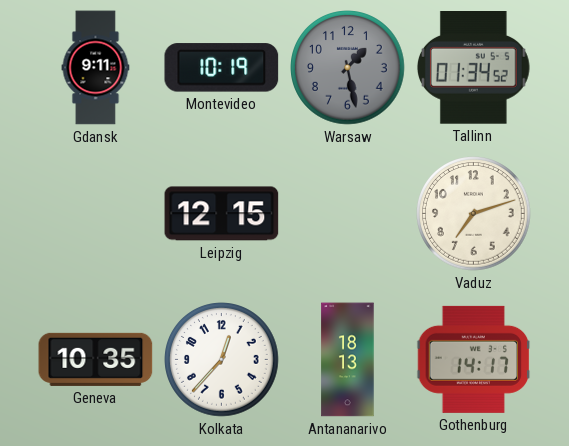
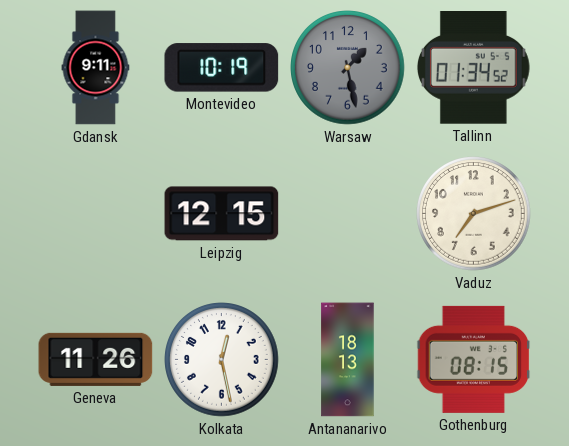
Geneva: 10:35 -> 11:26
Kolkata: 12:37 -> 12:28
Gothenburg: 14:17 -> 08:15
